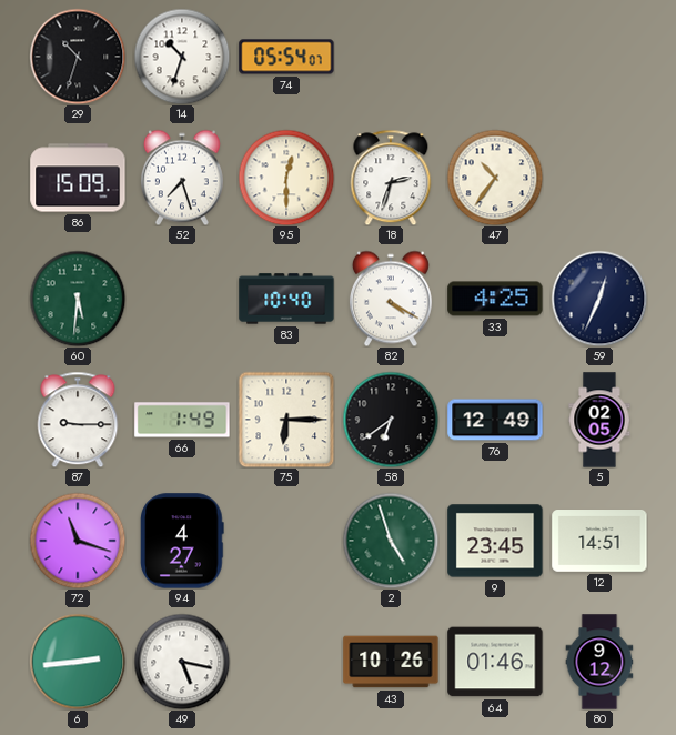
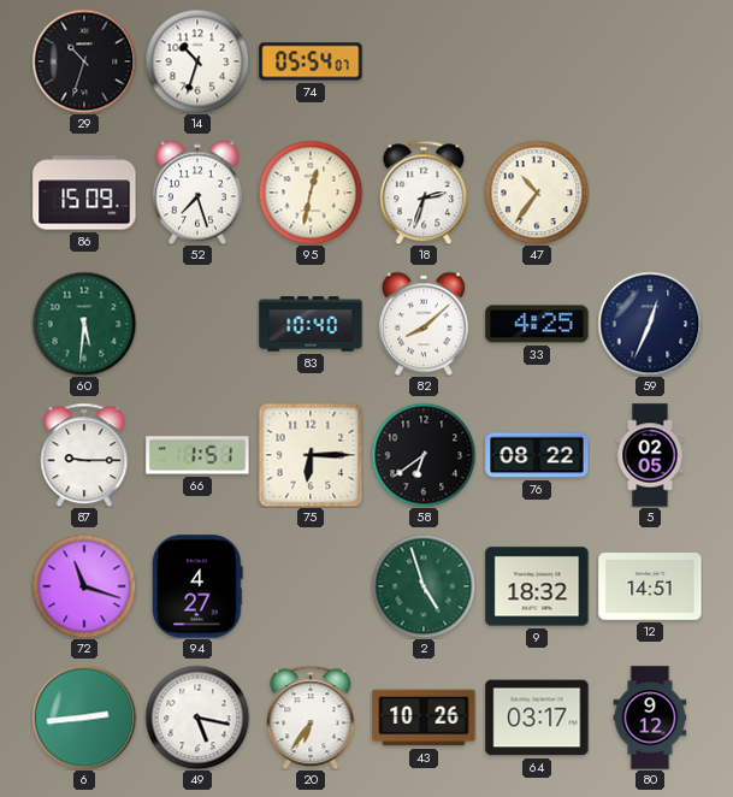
95: 12:30 -> 12:32
82: 4:20 -> 8:08
66: 1:49 -> 1:51
76: 12:49 -> 08:22
9: 23:45 -> 18:32
20: none -> 6:36
64: 01:46 -> 03:17
